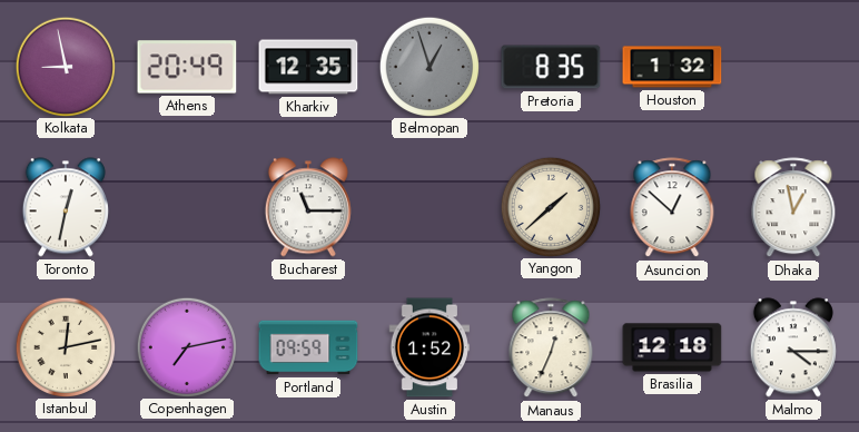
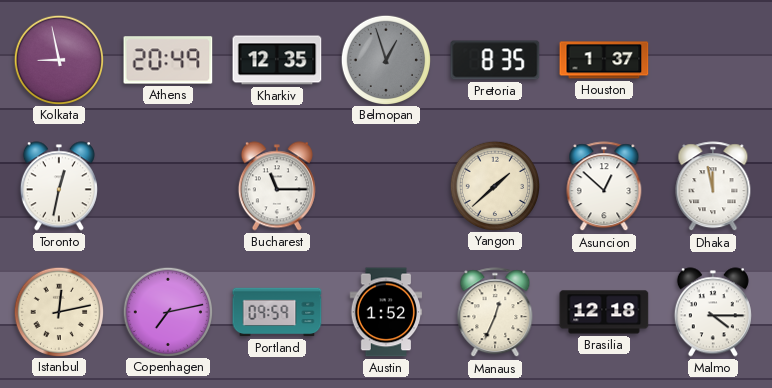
Houston: 1:32 -> 1:37
Dhaka: 12:58 -> 11:58
